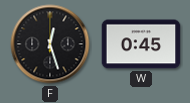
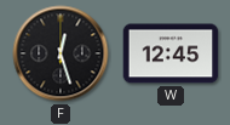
W: 0:45 -> 12:45
